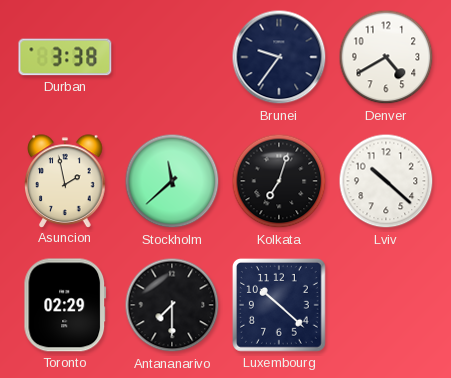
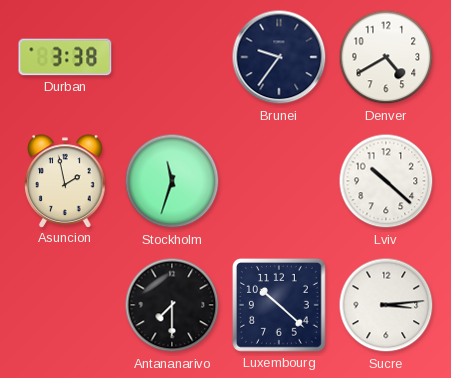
Stockholm: 11:38 -> 11:33
Kolkata: 7:03 -> none
Toronto: 02:29 -> none
Sucre: none -> 3:14
